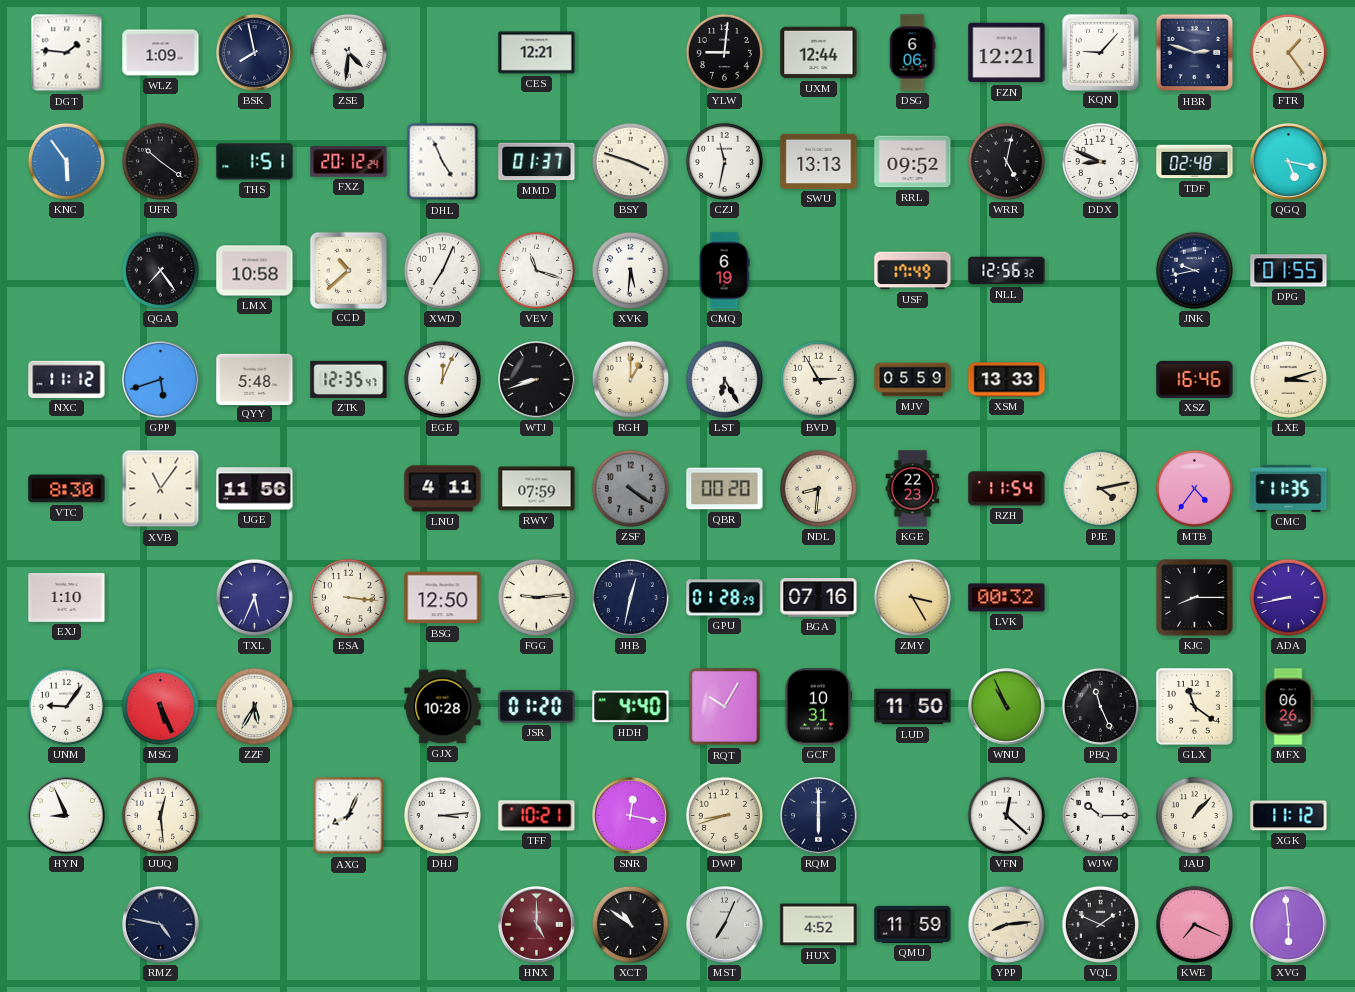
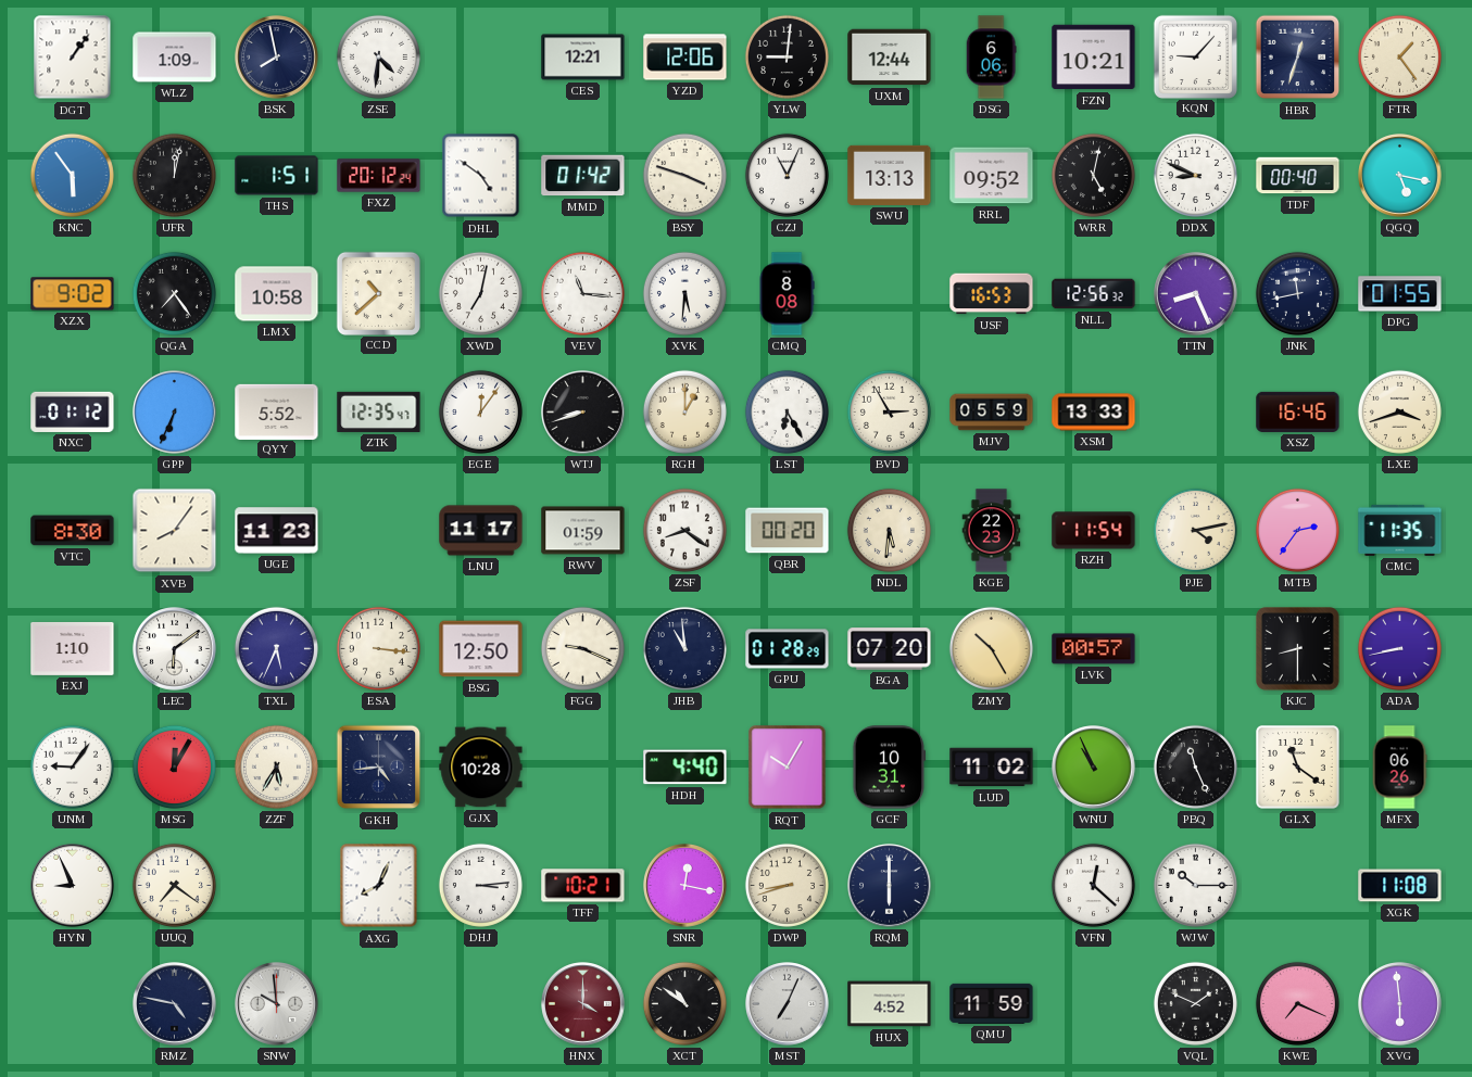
DGT: 1:46 -> 1:06
YZD: none -> 12:06
FZN: 12:21 -> 10:21
HBR: 2:48 -> 12:33
UFR: 10:21 -> 12:02
DHL: 4:56 -> 4:51
MMD: 01:37 -> 01:42
CZJ: 11:32 -> 11:04
TDF: 02:48 -> 00:40
XZX: none -> 9:02
XWD: 7:04 -> 7:02
VEV: 11:18 -> 11:16
CMQ: 6:19 -> 8:08
USF: 17:49 -> 16:53
TTN: none -> 8:26
JNK: 9:43 -> 11:43
NXC: 11:12 -> 01:12
GPP: 5:42 -> 6:34
QYY: 5:48 -> 5:52
EGE: 12:04 -> 12:06
LXE: 3:12 -> 3:42
XVB: 11:06 -> 8:06
UGE: 11:56 -> 11:23
LNU: 4:11 -> 11:17
RWV: 07:59 -> 01:59
ZSF: 4:21 -> 8:21
ZSF dial: grey -> white
NDL: 8:31 -> 5:31
MTB: 4:36 -> 2:36
LEC: none -> 6:09
FGG: 9:14 -> 9:19
JHB: 12:32 -> 10:59
BGA: 07:16 -> 07:20
ZMY: 3:25 -> 10:25
LVK: 00:32 -> 00:57
KJC: 8:15 -> 8:30
MSG: 5:26 -> 12:05
GKH: none -> 4:44
JSR: 01:20 -> none
LUD: 11:50 -> 11:02
UUQ: 12:29 -> 7:21
JAU: 1:07 -> none
XGK: 11:12 -> 11:08
SNW: none -> 9:59
HNX: 5:00 -> 4:00
YPP: 8:14 -> none
